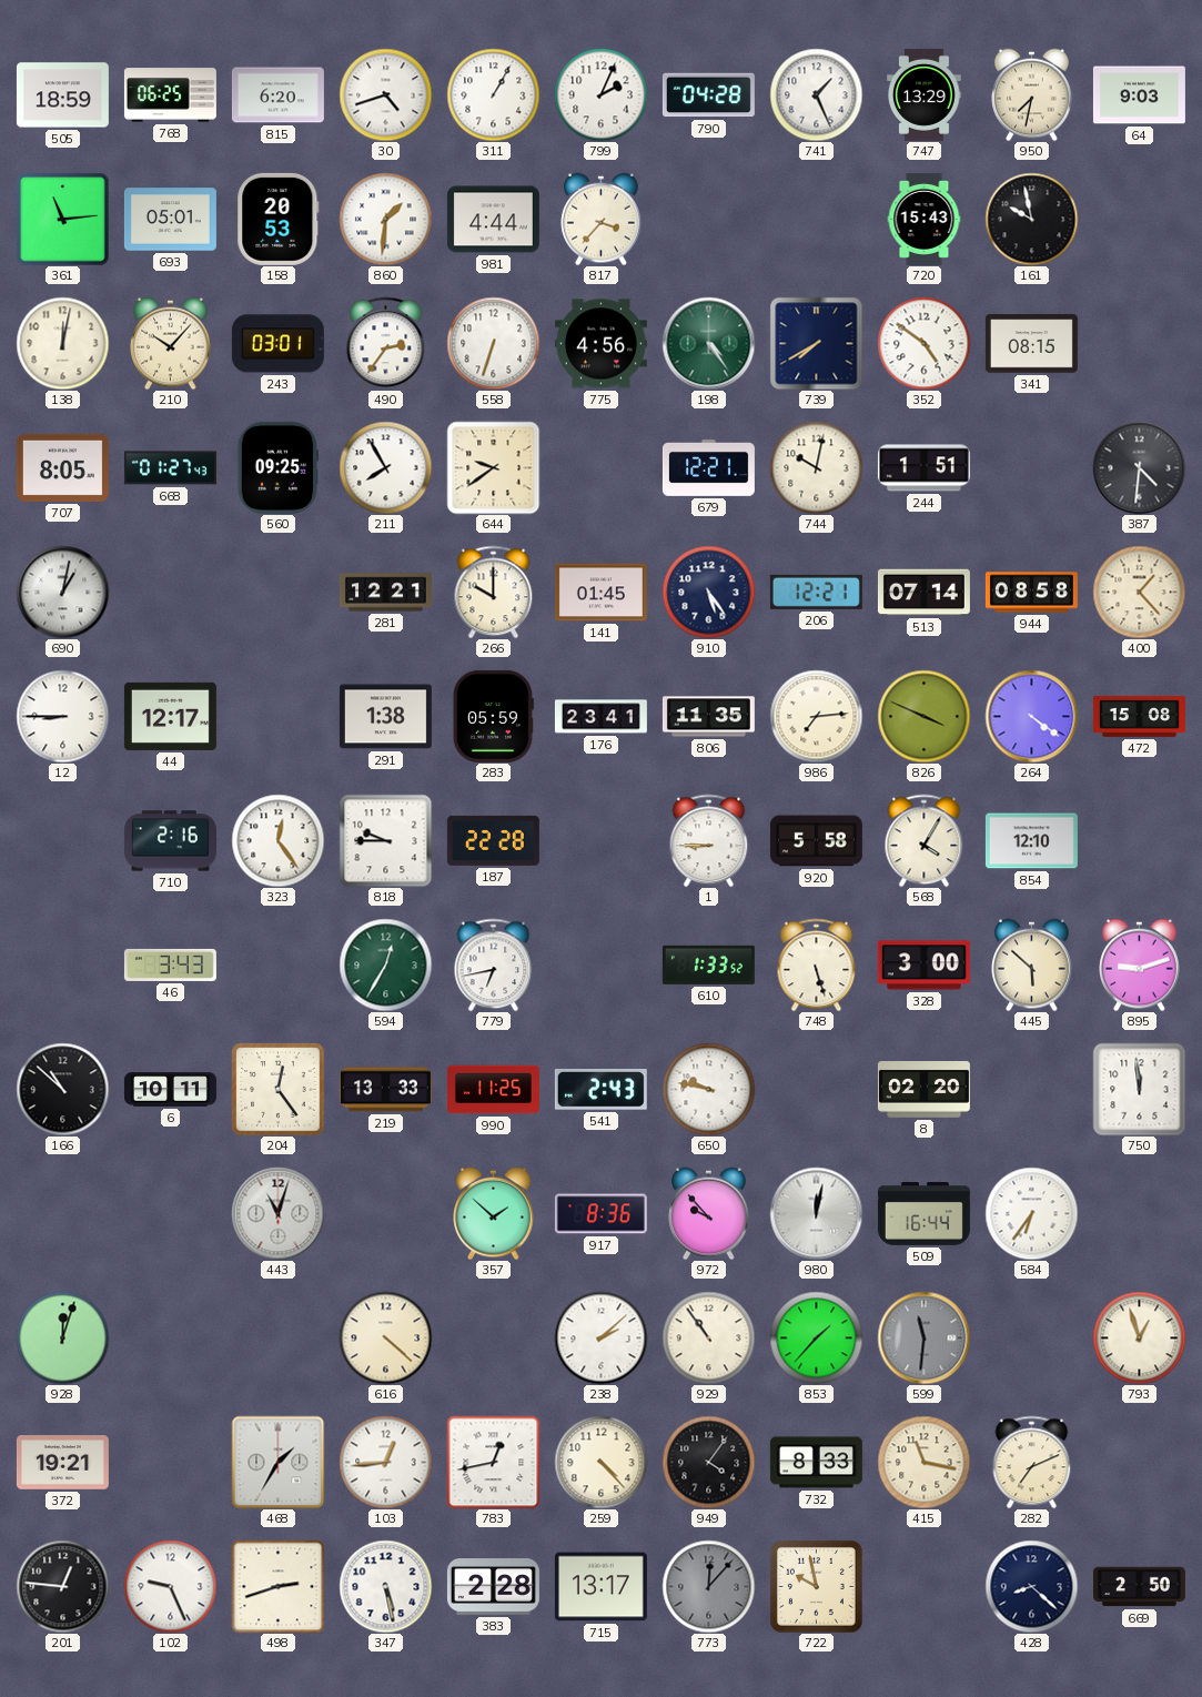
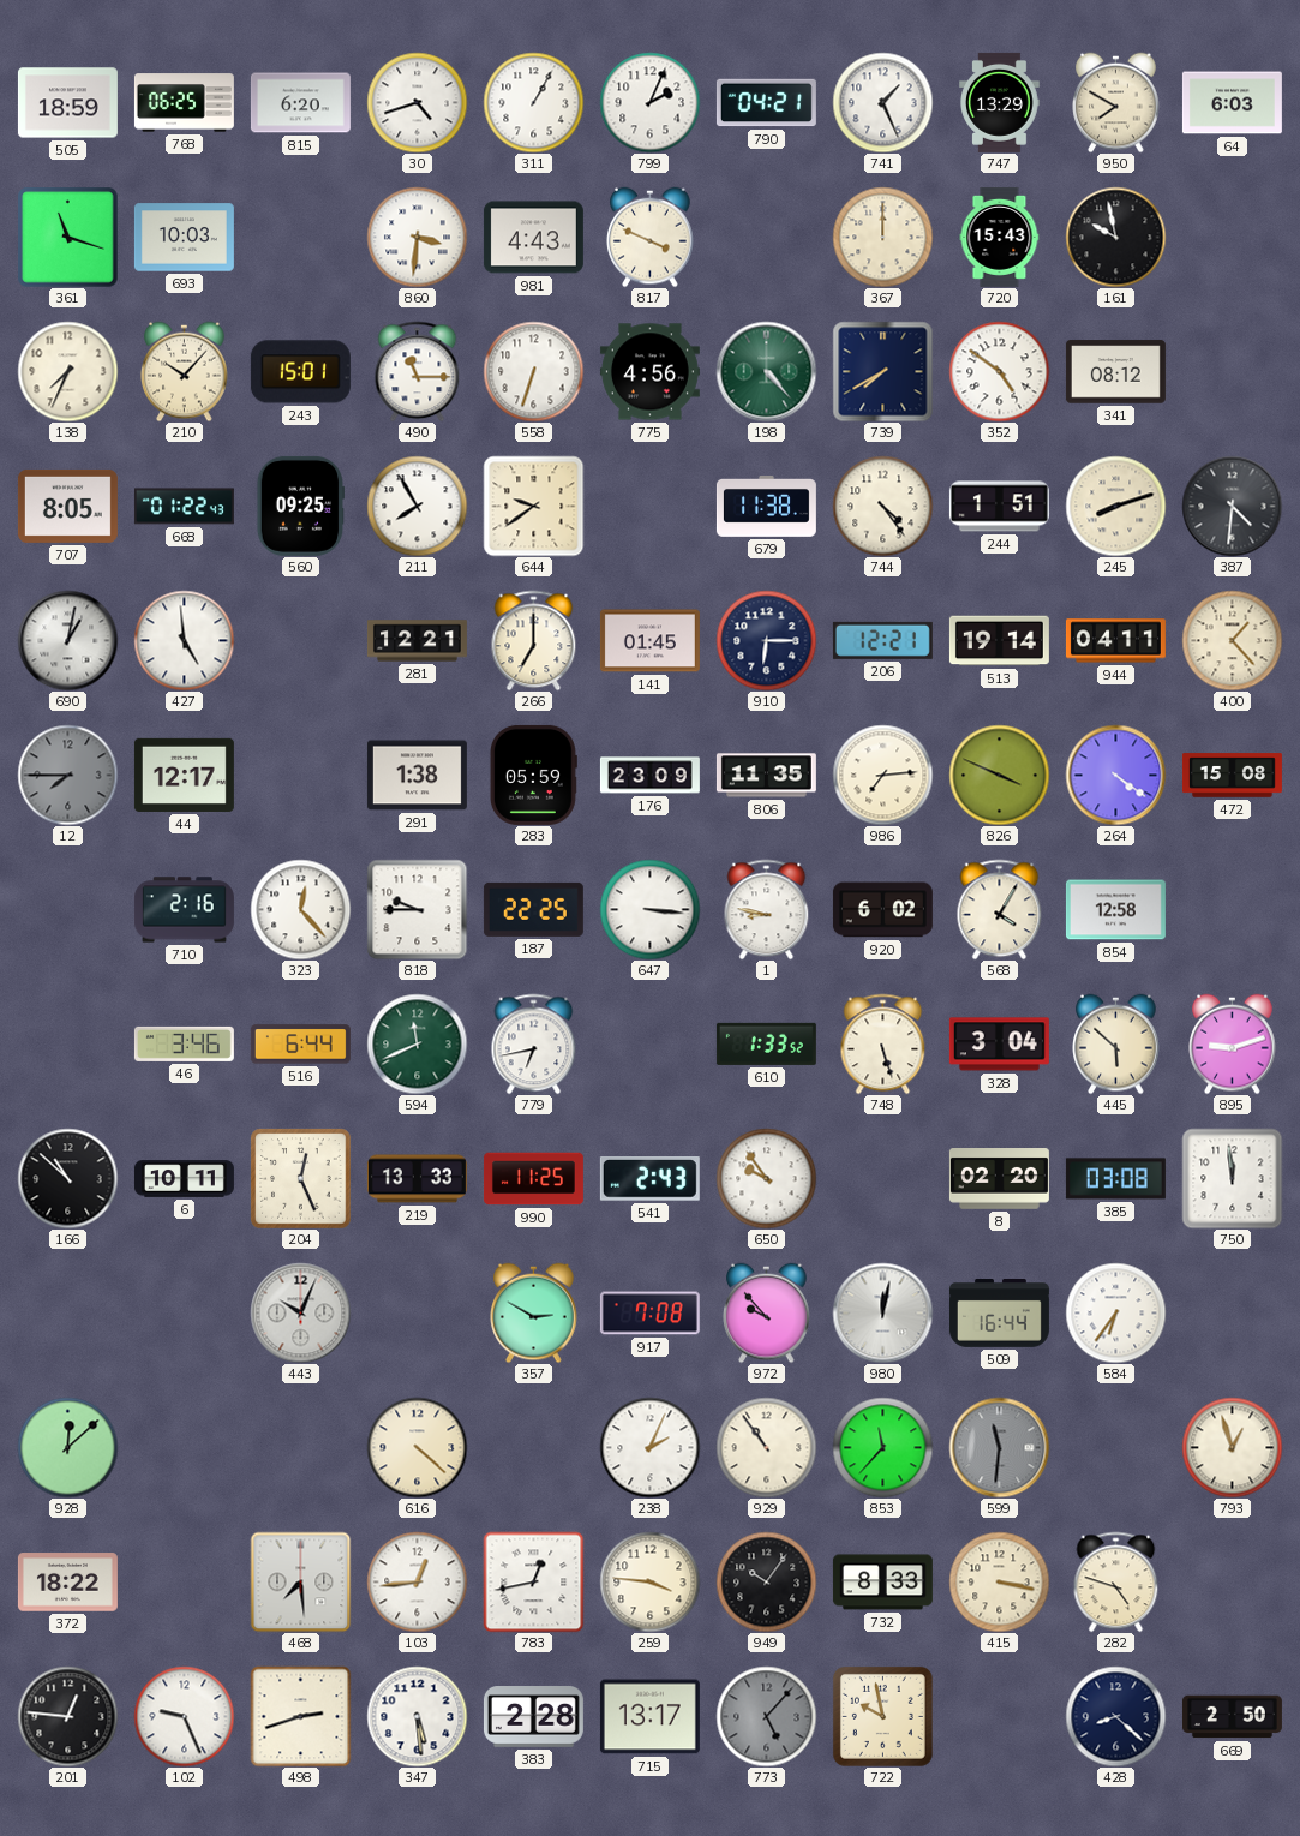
790: 04:28 -> 04:21
950: 7:32 -> 7:50
64: 9:03 -> 6:03
361: 11:14 -> 11:18
693: 05:01 -> 10:03
158: 20:53 -> none
860: 1:31 -> 3:31
981: 4:44 -> 4:43
817: 3:37 -> 3:49
367: none -> 12:00
138: 12:02 -> 7:34
243: 03:01 -> 15:01
490: 2:36 -> 11:15
198: 4:24 -> 4:23
341: 08:15 -> 08:12
668: 01:27 -> 01:22
679: 12:21 -> 11:38
744: 10:02 -> 4:24
245: none -> 8:12
427: none -> 4:59
266: 10:00 -> 7:00
910: 5:24 -> 6:15
513: 07:14 -> 19:14
944: 08:58 -> 04:11
12: 8:45 -> 7:45
12 dial: white -> grey
176: 23:41 -> 23:09
323: 12:24 -> 12:23
187: 22:28 -> 22:25
647: none -> 3:16
1: 8:45 -> 8:47
920: 5:58 -> 6:02
854: 12:10 -> 12:58
46: 3:43 -> 3:46
516: none -> 6:44
594: 12:35 -> 11:41
328: 3:00 -> 3:04
204: 12:24 -> 12:26
650: 9:47 -> 9:54
385: none -> 03:08
443: 11:03 -> 10:04
357: 1:52 -> 2:50
917: 8:36 -> 7:08
928: 12:03 -> 12:08
238: 2:08 -> 2:04
853: 1:37 -> 11:37
372: 19:21 -> 18:22
468: 1:35 -> 7:29
259: 4:23 -> 3:46
949: 4:06 -> 10:06
415: 11:17 -> 3:17
282: 7:11 -> 4:48
347: 5:28 -> 5:29
773: 12:07 -> 5:07
